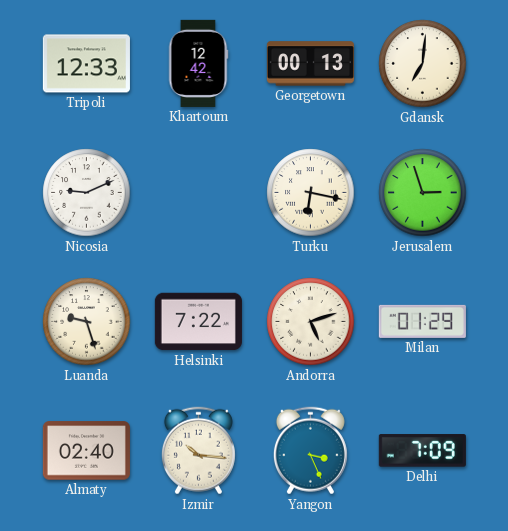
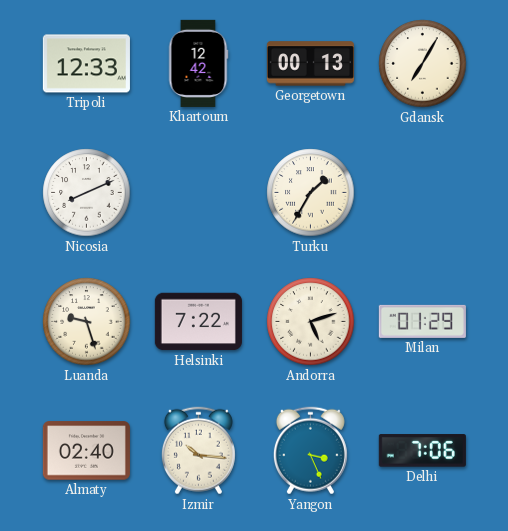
Gdansk: 7:01 -> 7:05
Nicosia: 9:11 -> 8:11
Turku: 6:17 -> 1:35
Jerusalem: 2:57 -> none
Delhi: 7:09 -> 7:06
